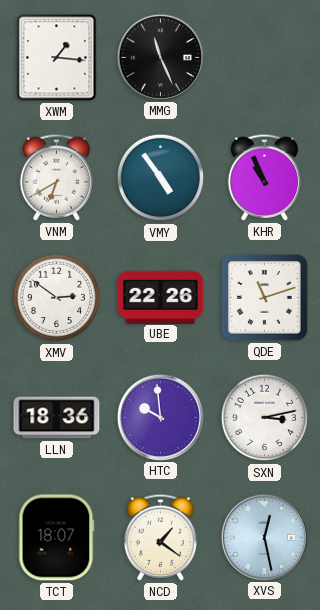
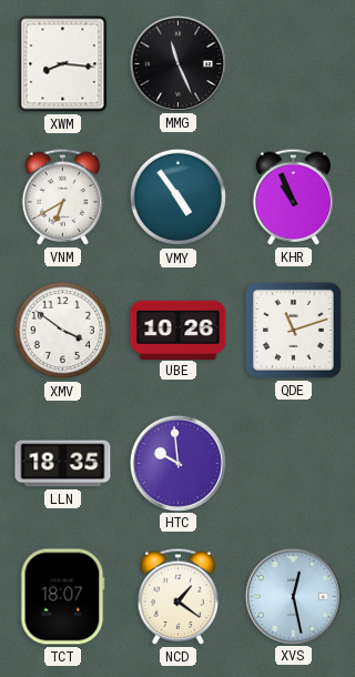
XWM: 1:16 -> 8:16
XMV: 2:51 -> 3:51
UBE: 22:26 -> 10:26
LLN: 18:36 -> 18:35
SXN: 3:13 -> none
